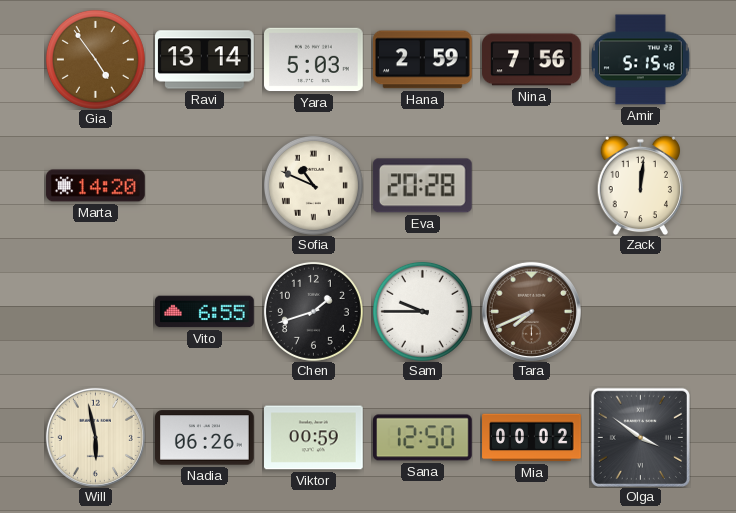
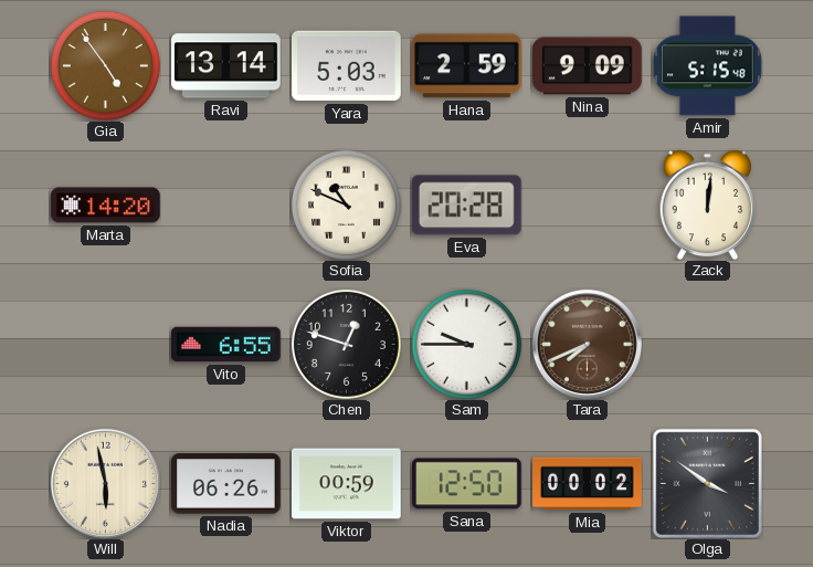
Nina: 7:56 -> 9:09
Chen: 1:42 -> 12:48
